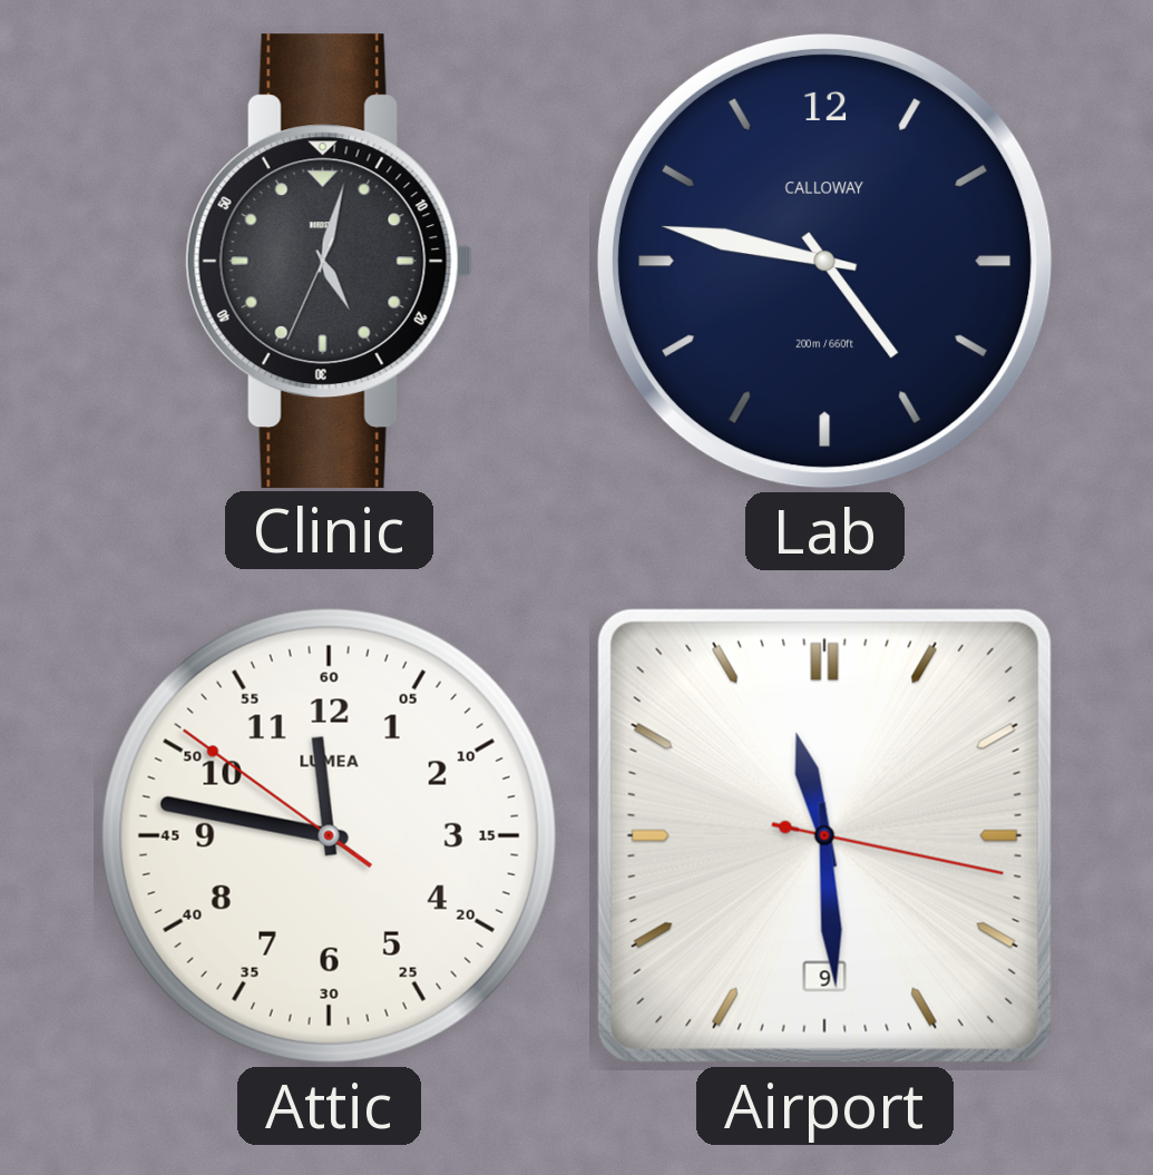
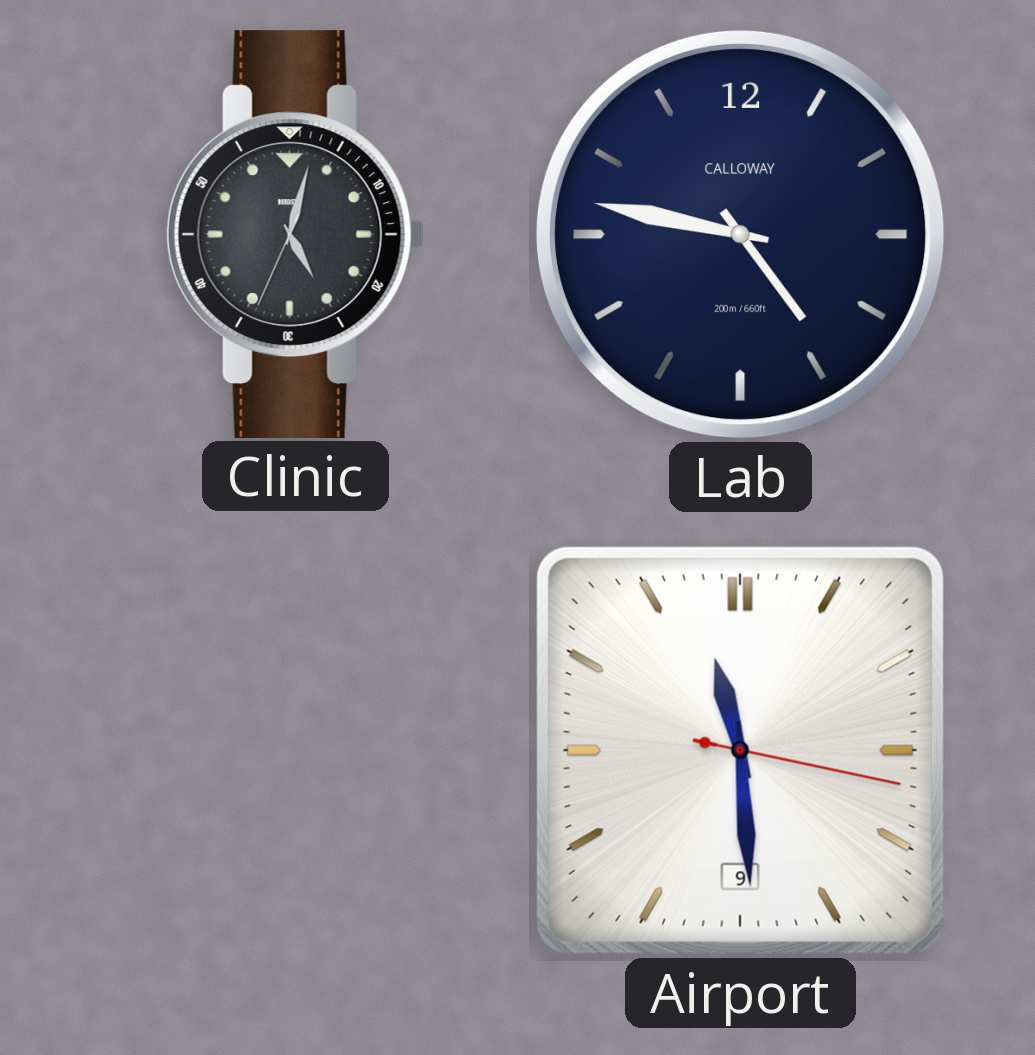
Attic: 11:46 -> none
